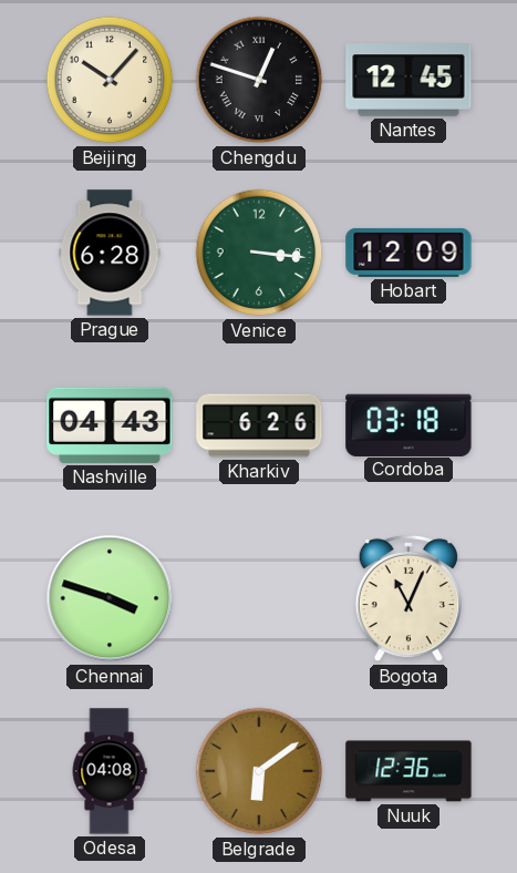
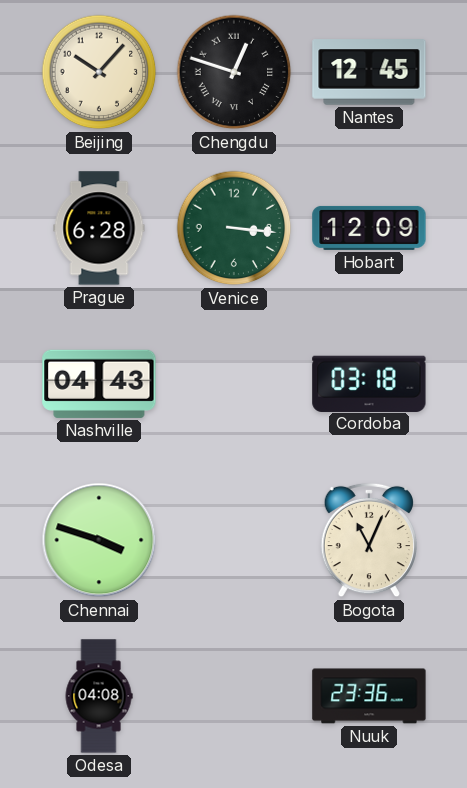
Kharkiv: 6:26 -> none
Belgrade: 6:09 -> none
Nuuk: 12:36 -> 23:36
